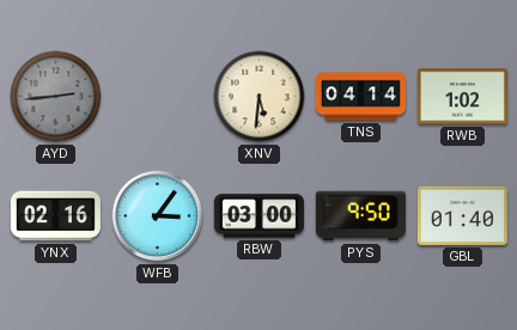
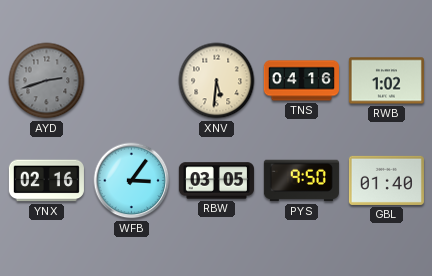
AYD: 2:44 -> 2:42
TNS: 04:14 -> 04:16
RBW: 03:00 -> 03:05
